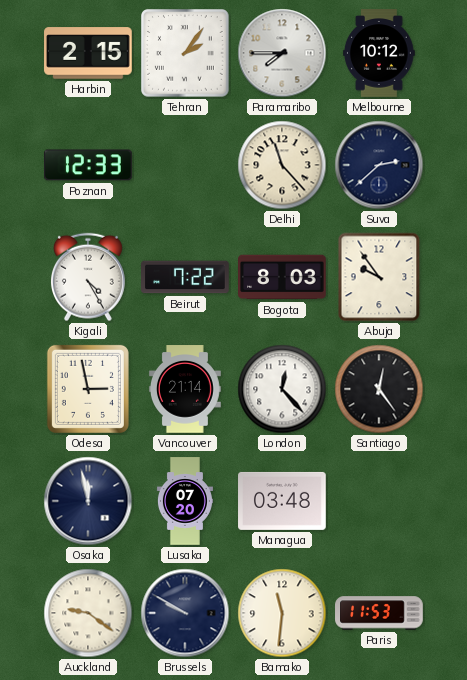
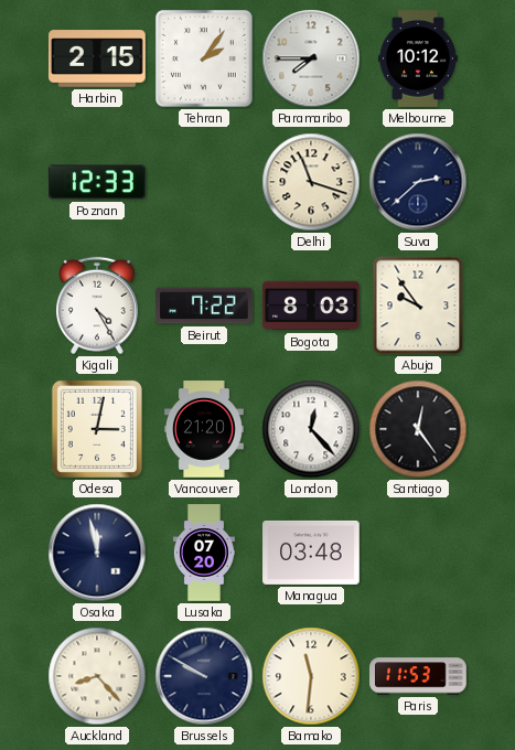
Delhi: 11:23 -> 11:18
Odesa: 2:58 -> 3:02
Vancouver: 21:14 -> 21:20
Auckland: 9:21 -> 8:23
